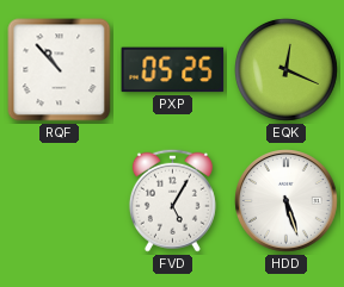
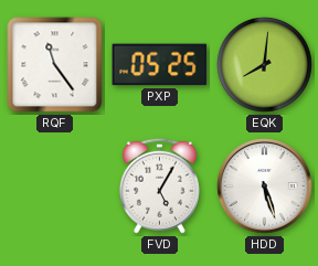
RQF: 10:53 -> 11:24
EQK: 12:19 -> 8:01
